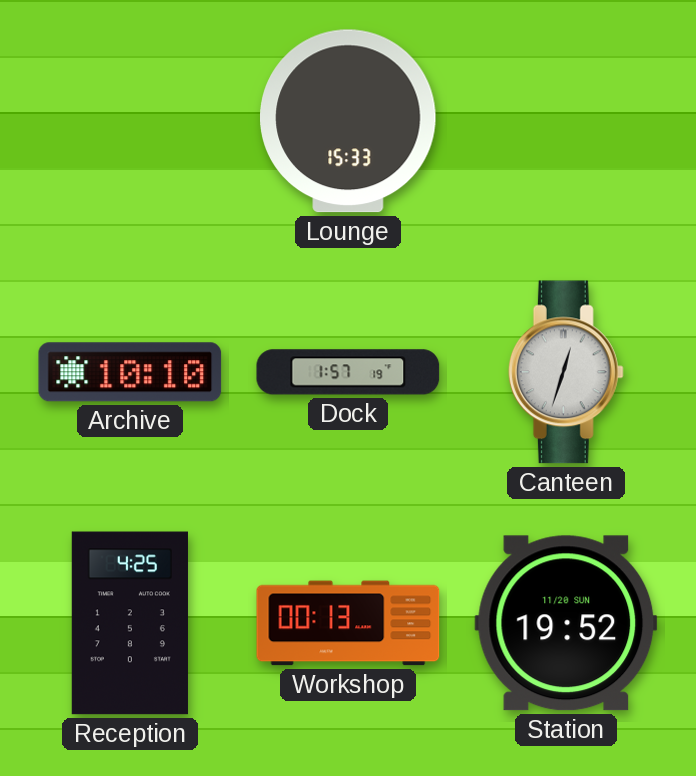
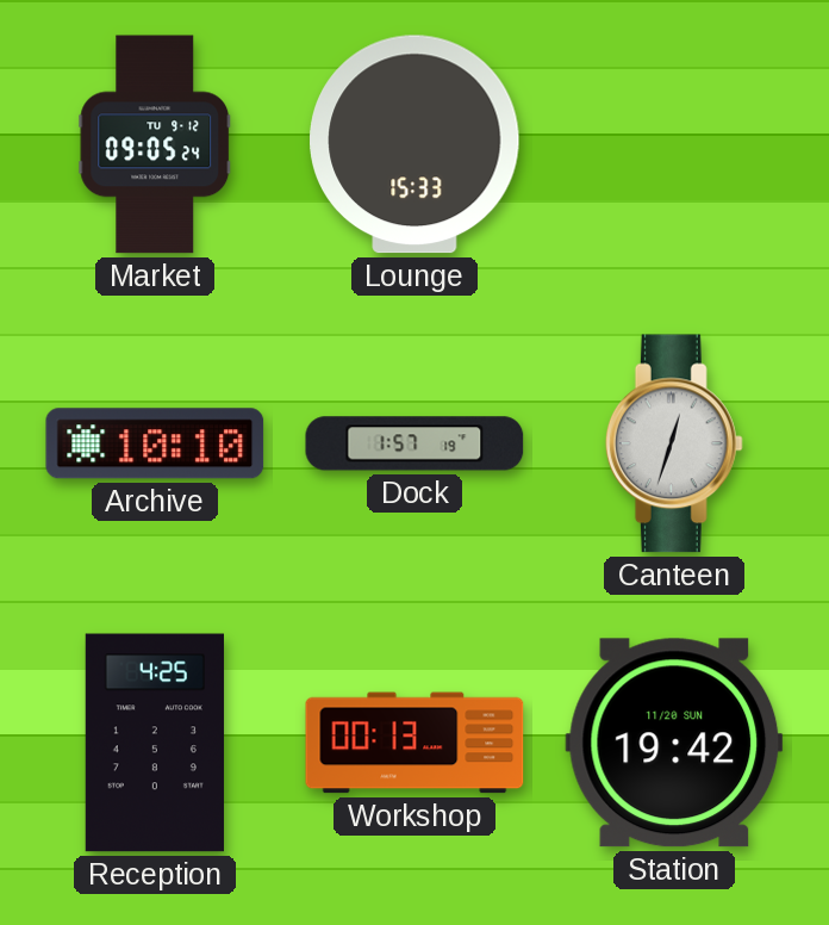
Market: none -> 09:05
Station: 19:52 -> 19:42
